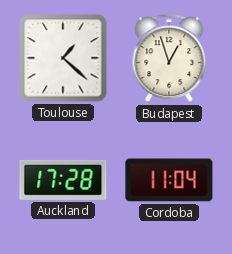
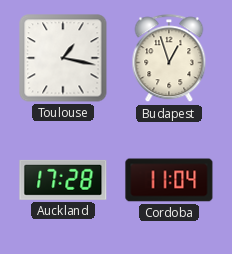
Toulouse: 1:22 -> 1:17
